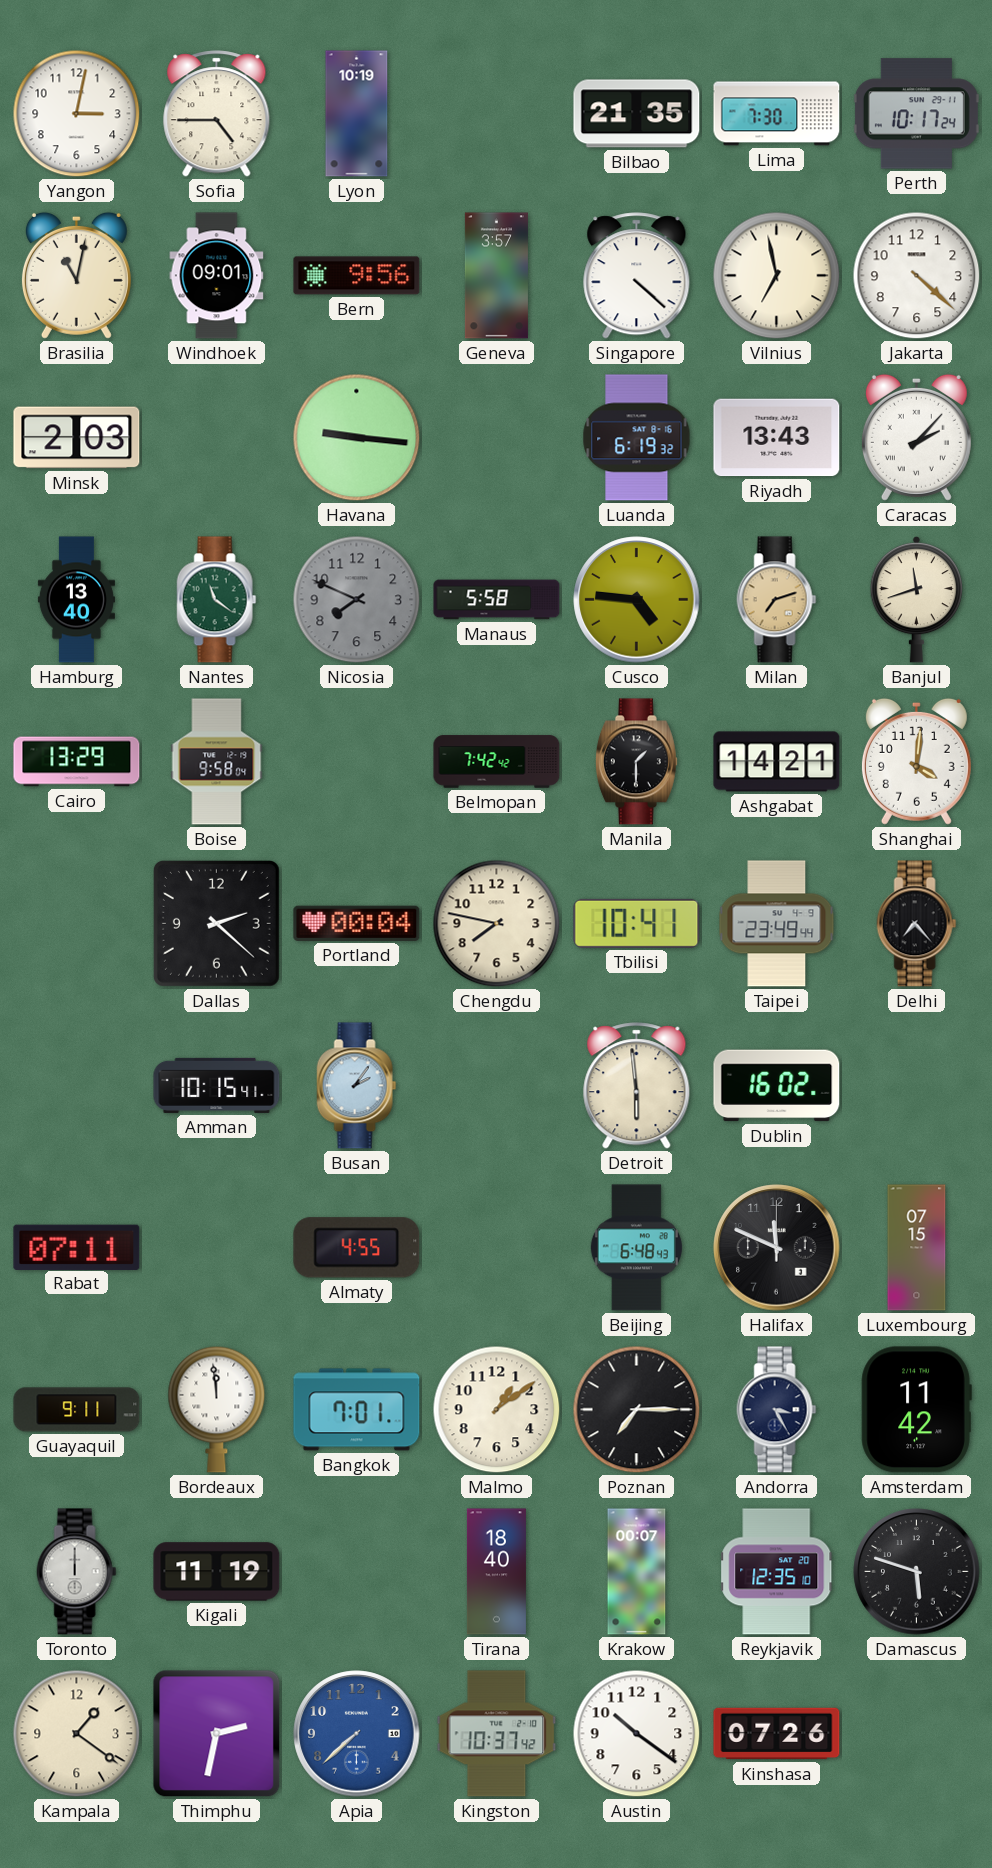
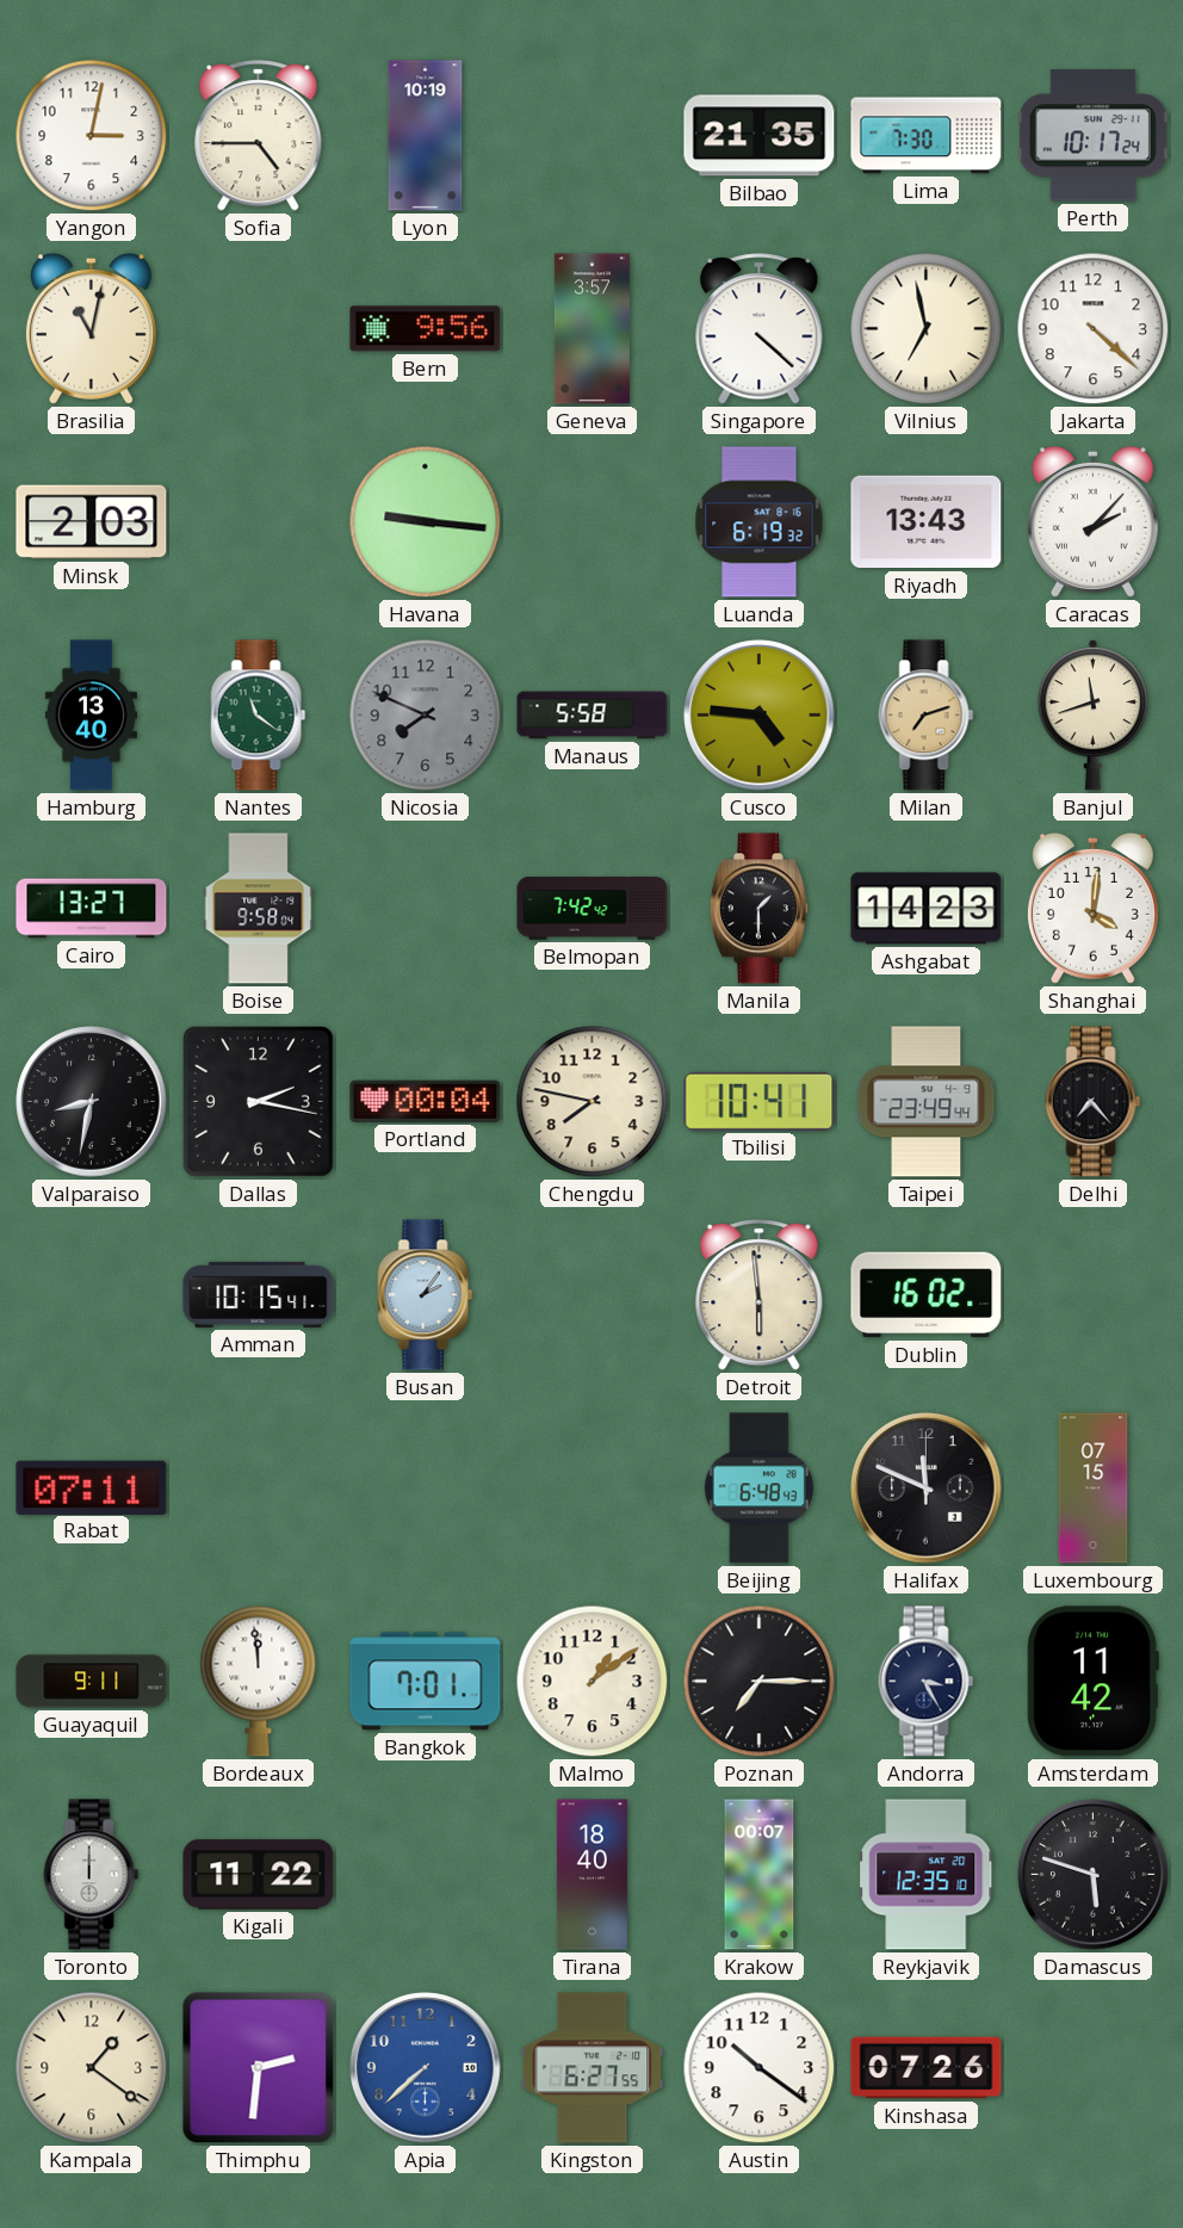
Windhoek: 09:01 -> none
Cairo: 13:29 -> 13:27
Ashgabat: 14:21 -> 14:23
Valparaiso: none -> 8:32
Dallas: 2:22 -> 2:17
Almaty: 4:55 -> none
Kigali: 11:19 -> 11:22
Thimphu: 2:32 -> 2:31
Kingston: 10:37 -> 6:27
